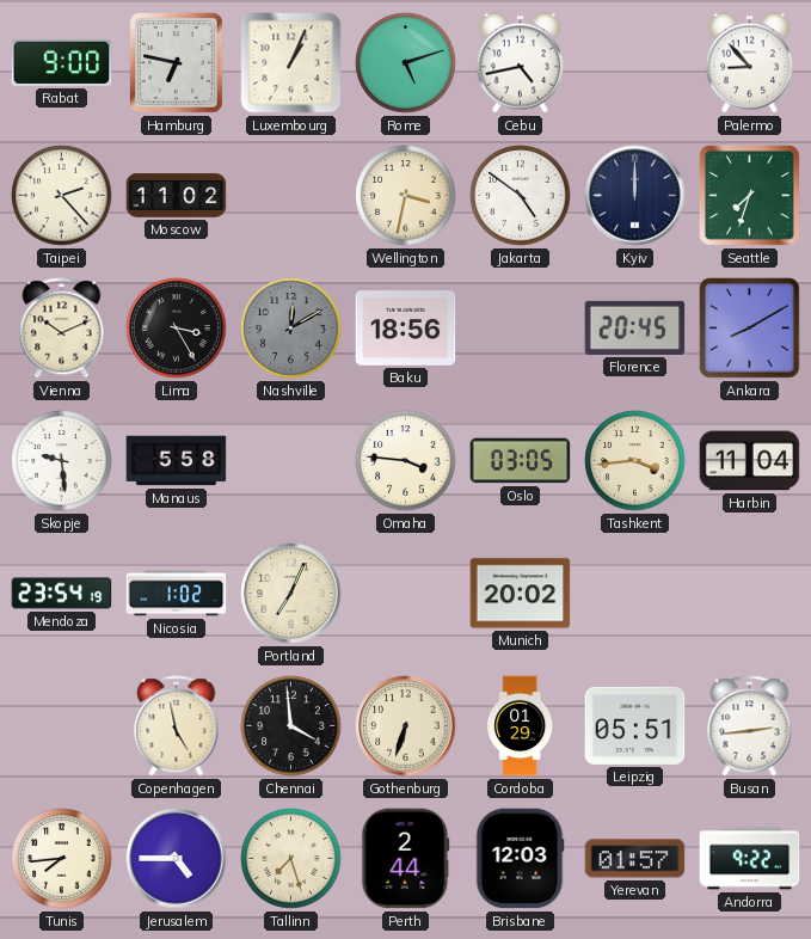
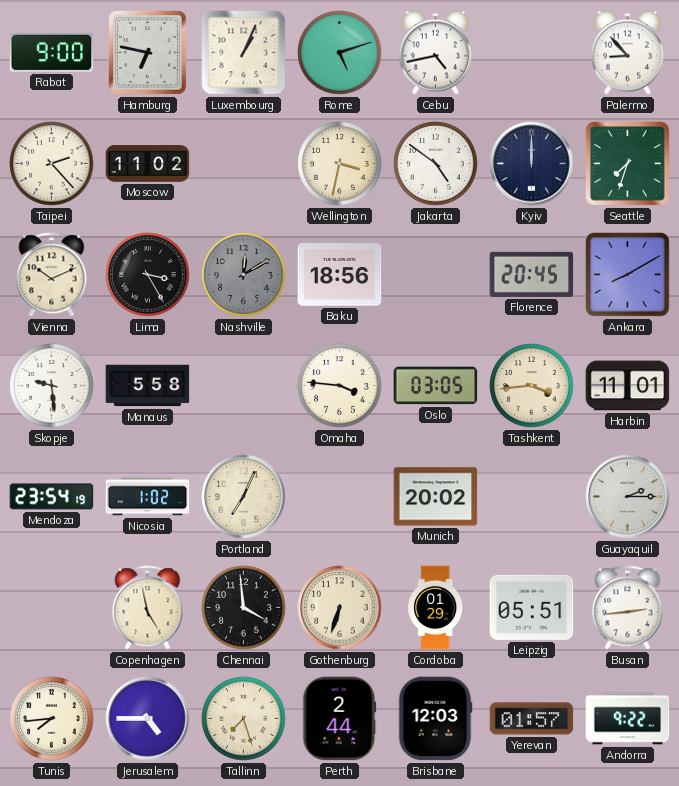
Harbin: 11:04 -> 11:01
Guayaquil: none -> 2:15
